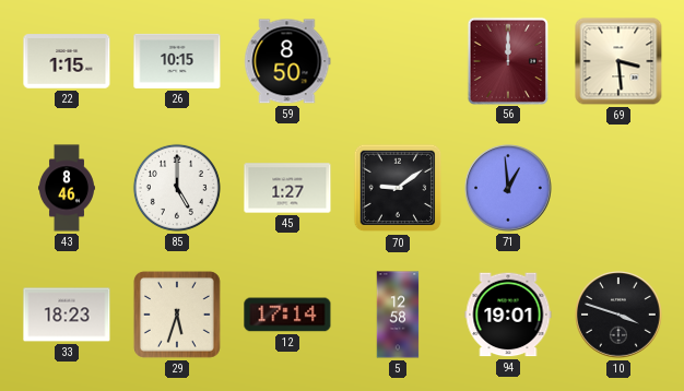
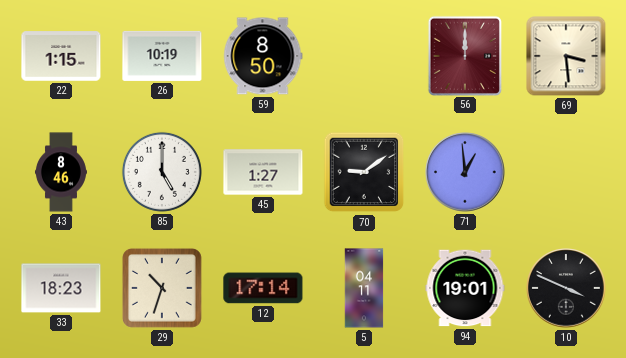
26: 10:15 -> 10:19
29: 5:33 -> 10:33
5: 12:58 -> 04:11
10: 3:48 -> 3:49
